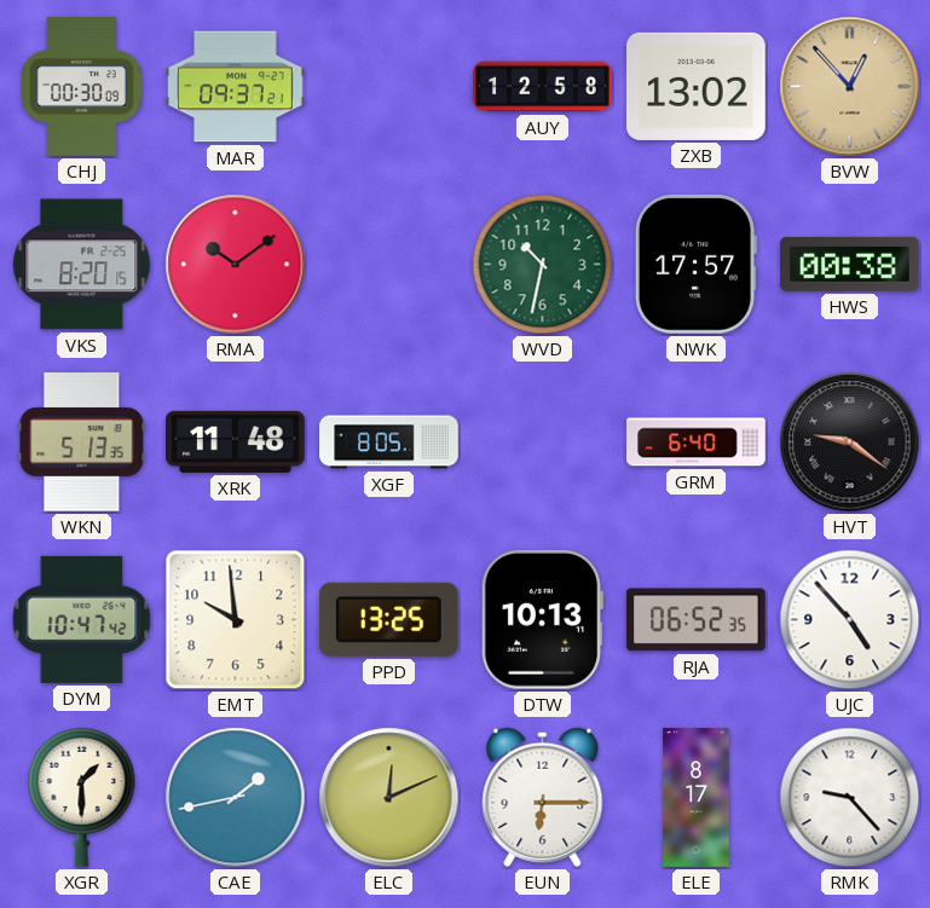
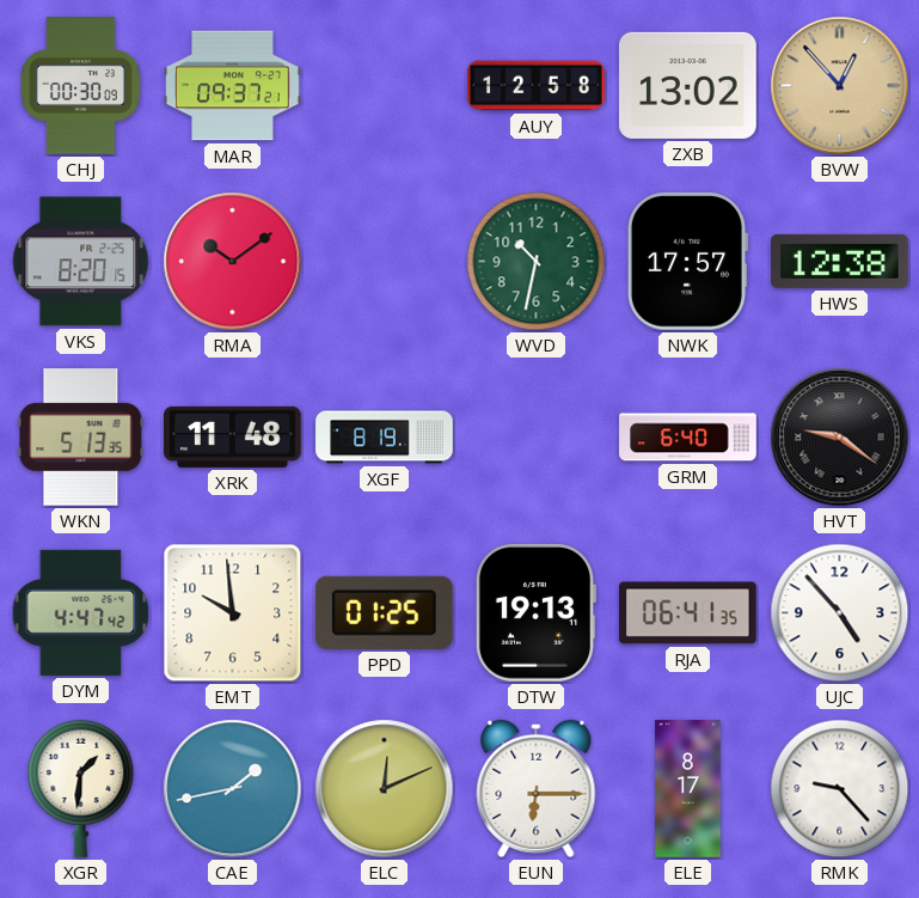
HWS: 00:38 -> 12:38
XGF: 8:05 -> 8:19
DYM: 10:47 -> 4:47
PPD: 13:25 -> 01:25
DTW: 10:13 -> 19:13
RJA: 06:52 -> 06:41
XGR: 1:30 -> 1:31
